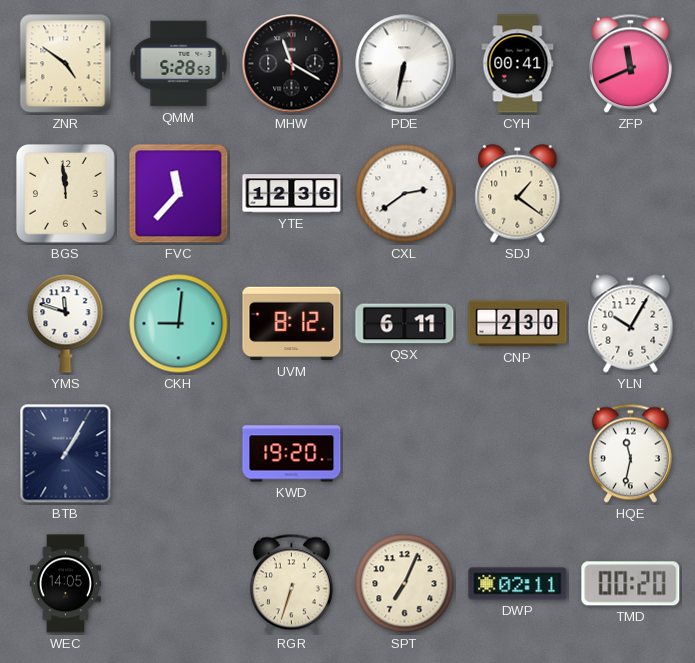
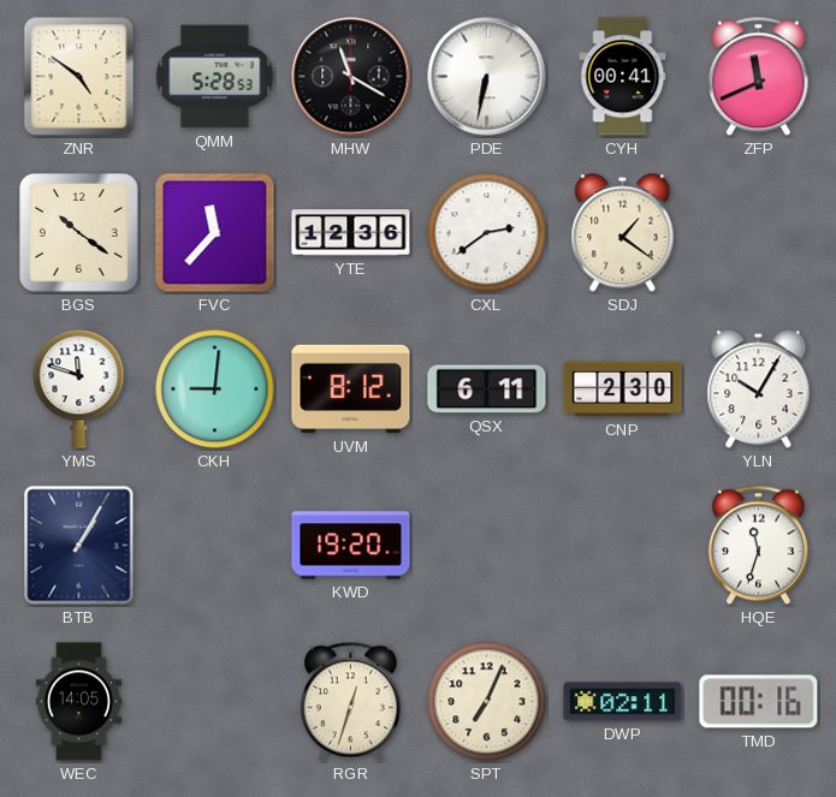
BGS: 11:59 -> 10:21
HQE: 11:32 -> 11:33
RGR: 6:33 -> 12:33
TMD: 00:20 -> 00:16
